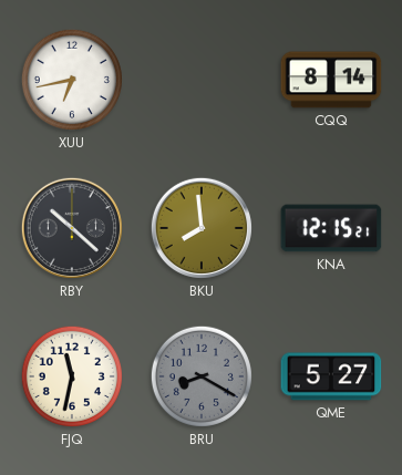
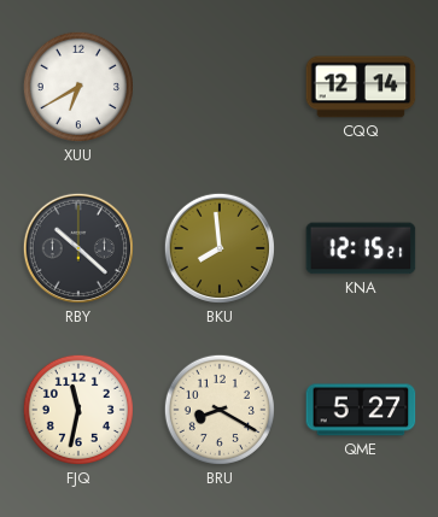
XUU: 6:43 -> 6:40
CQQ: 8:14 -> 12:14
BRU dial: grey -> cream
